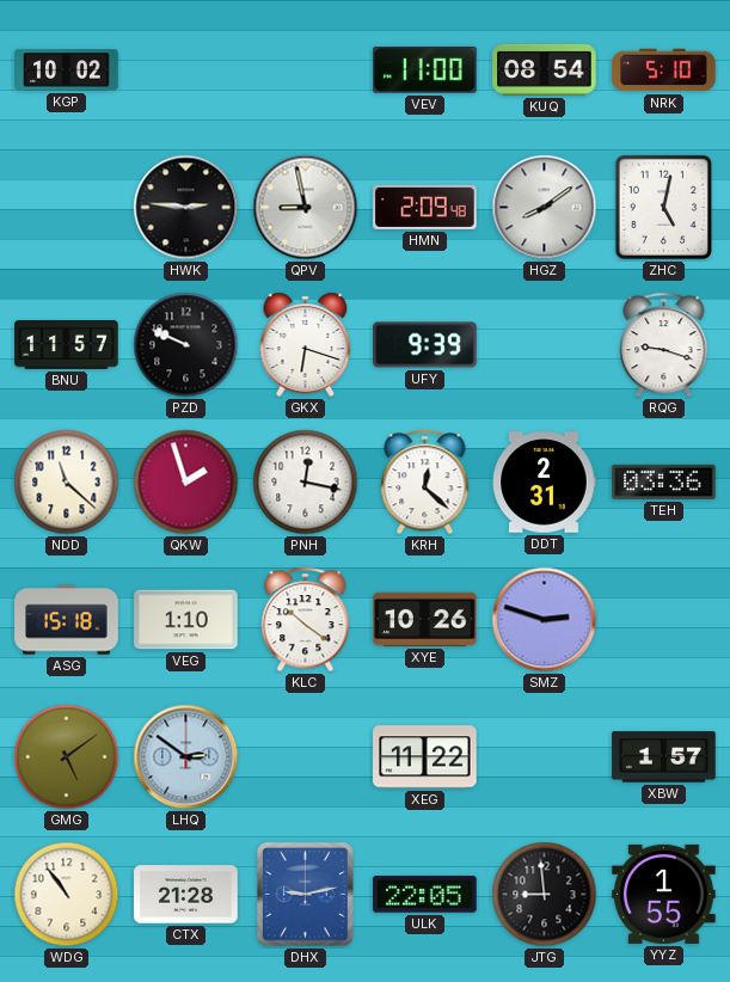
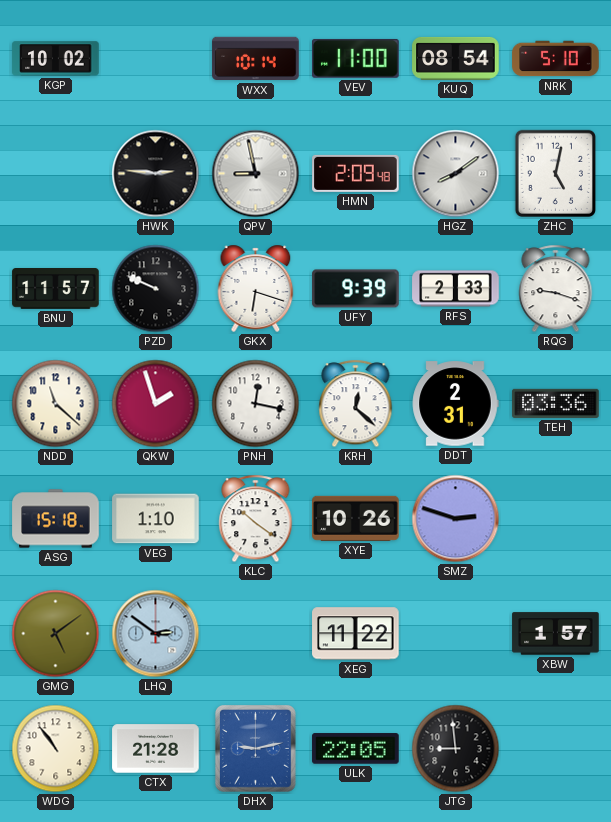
WXX: none -> 10:14
RFS: none -> 2:33
YYZ: 1:55 -> none
